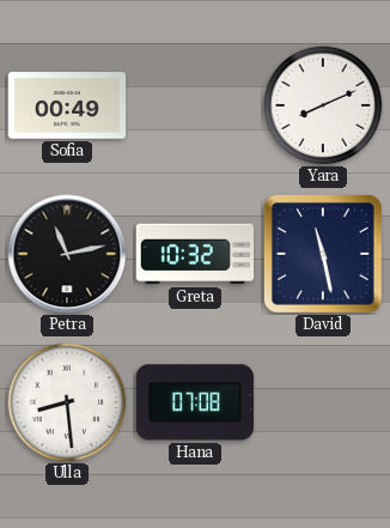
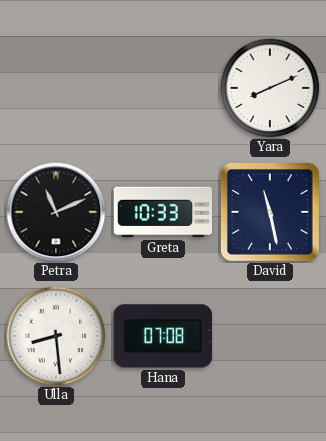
Sofia: 00:49 -> none
Petra: 11:13 -> 11:11
Greta: 10:32 -> 10:33
